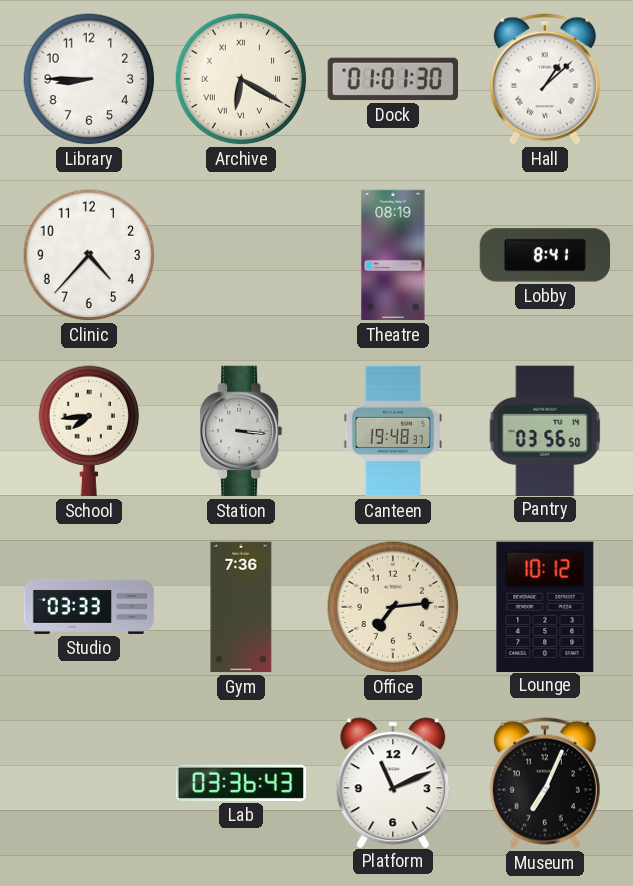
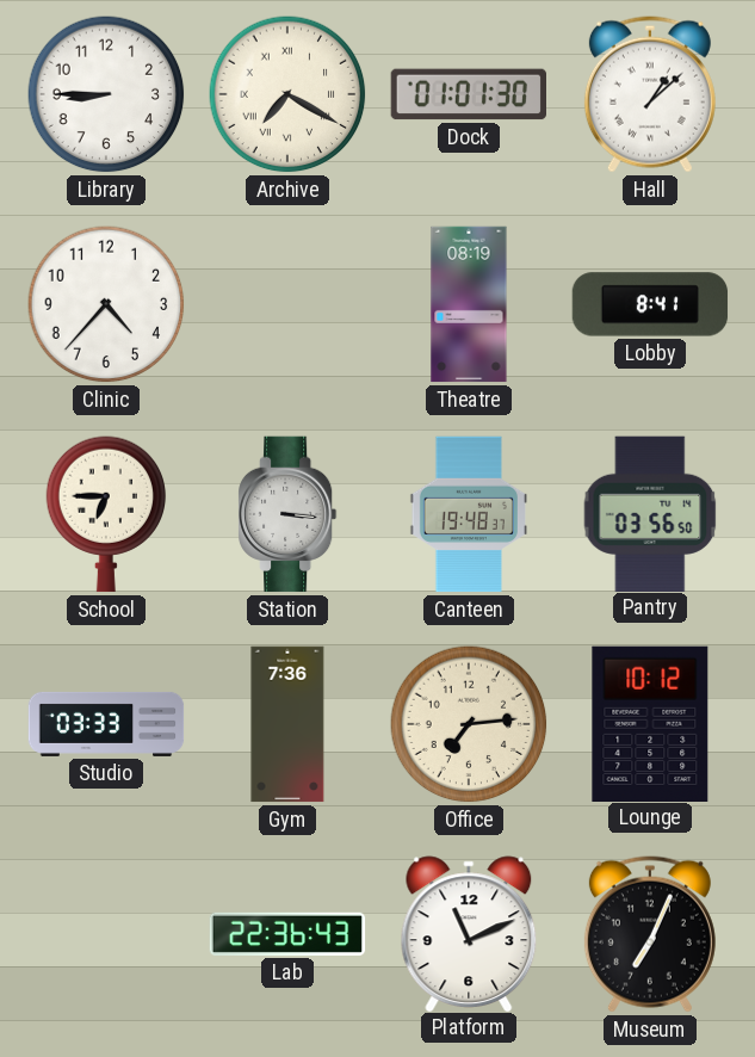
Archive: 6:20 -> 7:20
School: 7:44 -> 6:45
Lab: 03:36 -> 22:36
